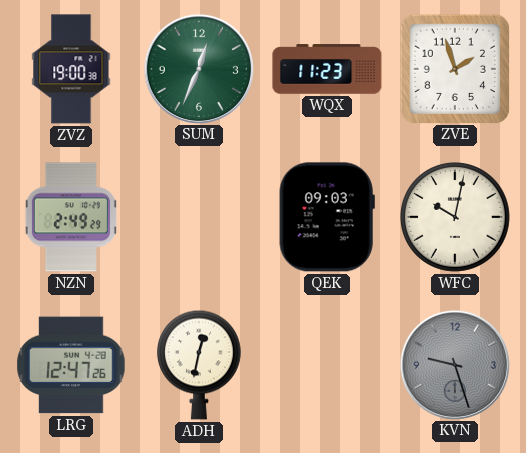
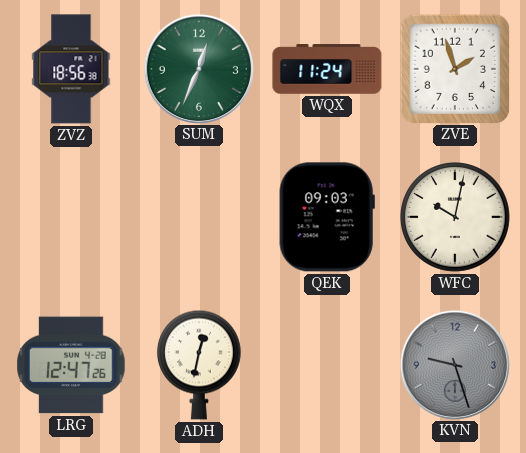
ZVZ: 19:00 -> 18:56
WQX: 11:23 -> 11:24
NZN: 2:49 -> none
